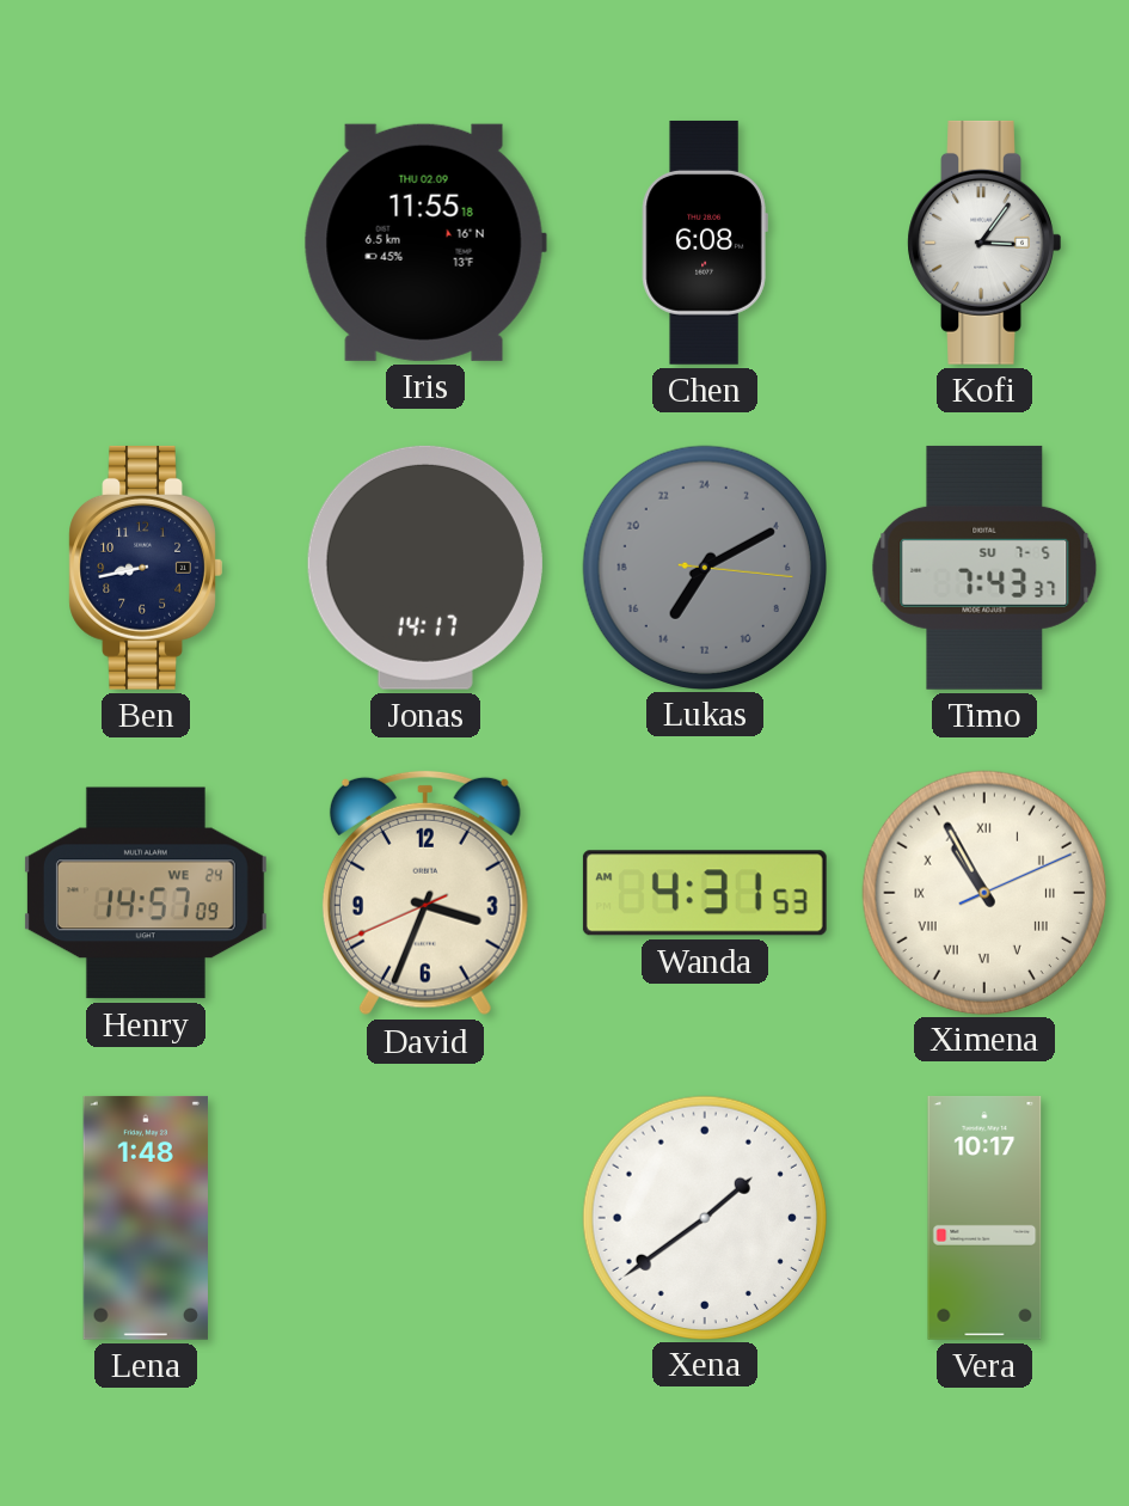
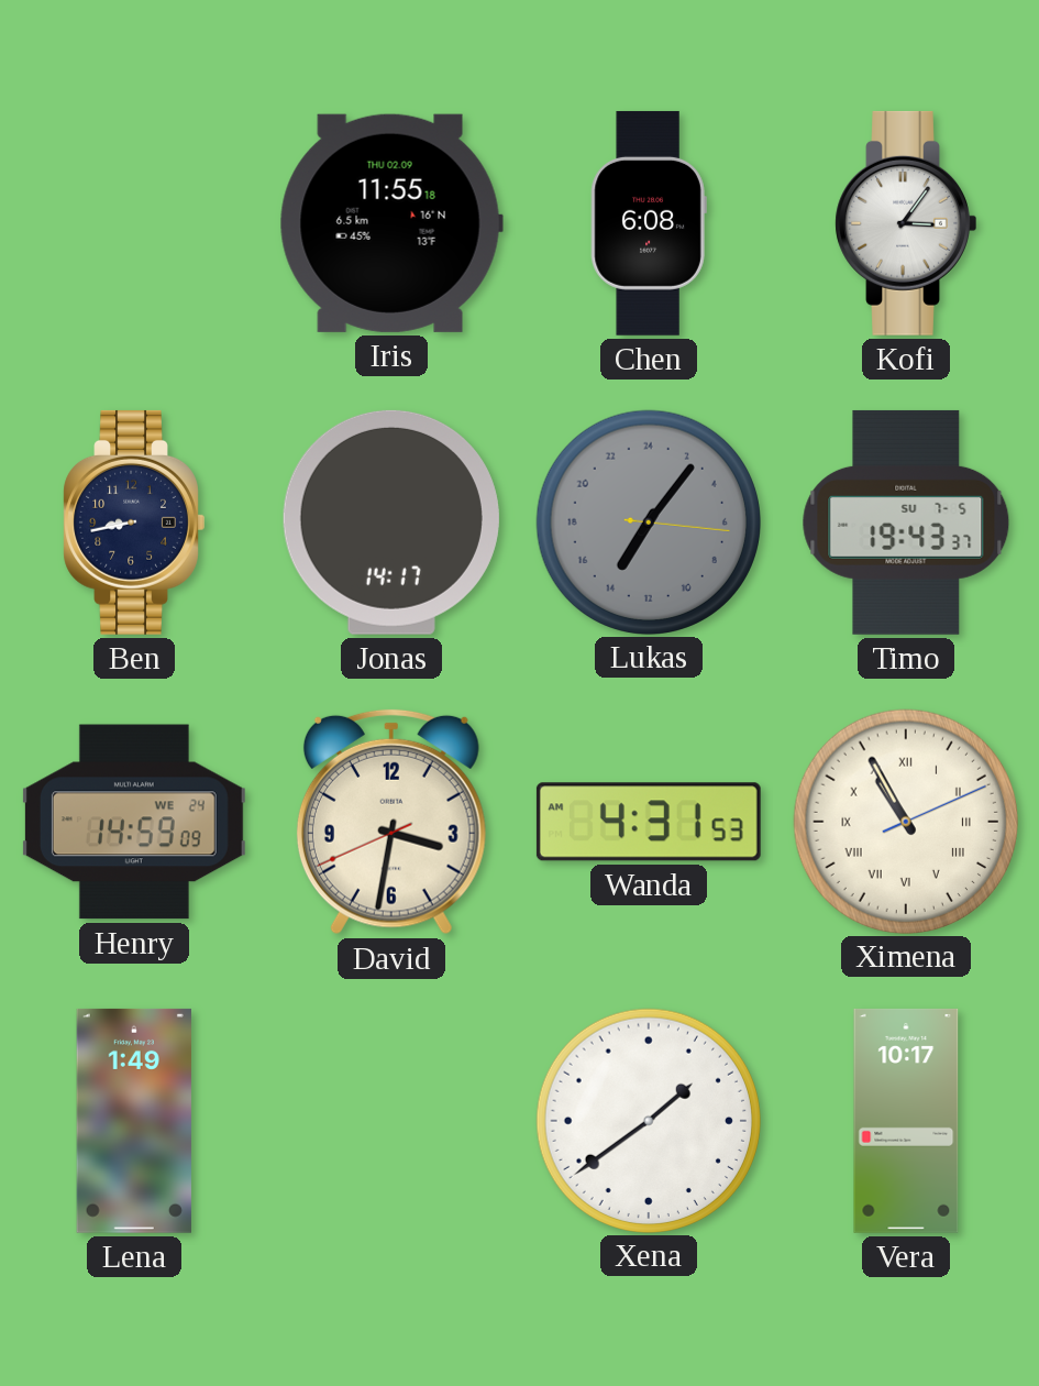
Lukas: 14:10 -> 14:06
Timo: 7:43 -> 19:43
Henry: 14:57 -> 14:59
David: 3:33 -> 3:31
Lena: 1:48 -> 1:49
